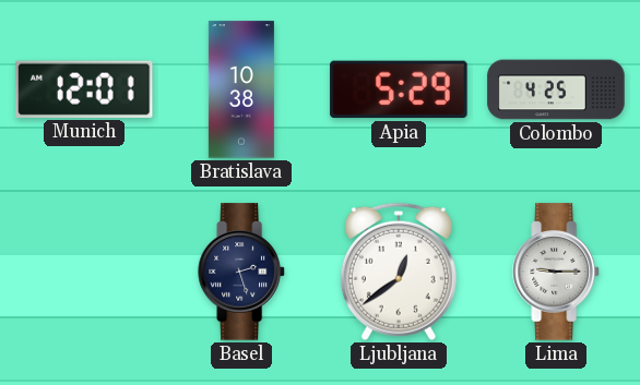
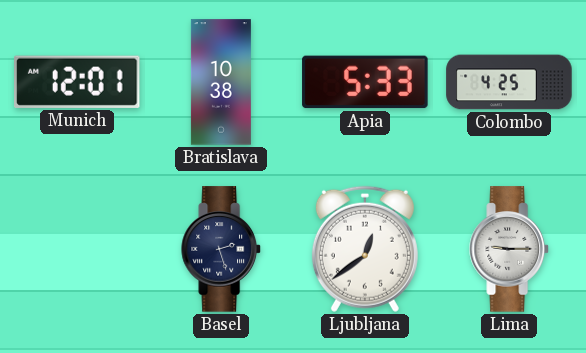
Apia: 5:29 -> 5:33
